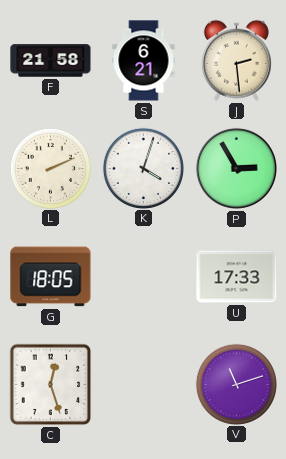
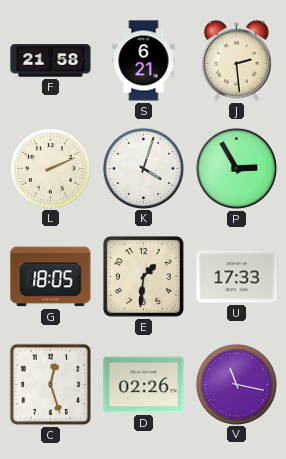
E: none -> 1:31
D: none -> 02:26
V: 11:12 -> 11:17
